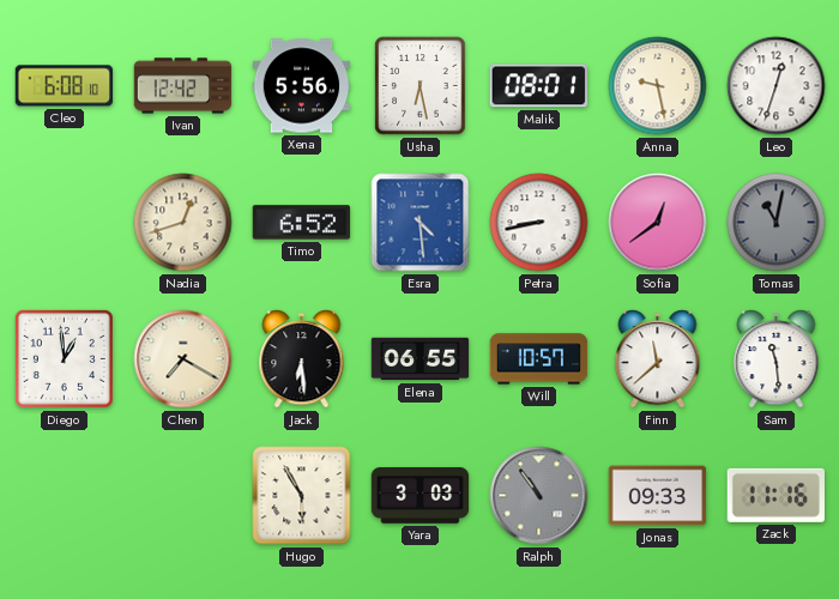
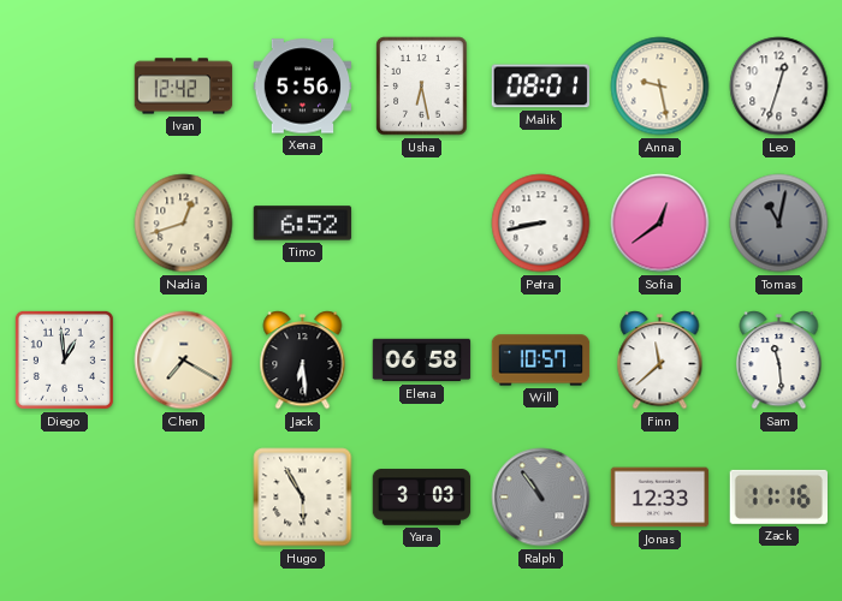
Cleo: 6:08 -> none
Esra: 4:29 -> none
Elena: 06:55 -> 06:58
Jonas: 09:33 -> 12:33
